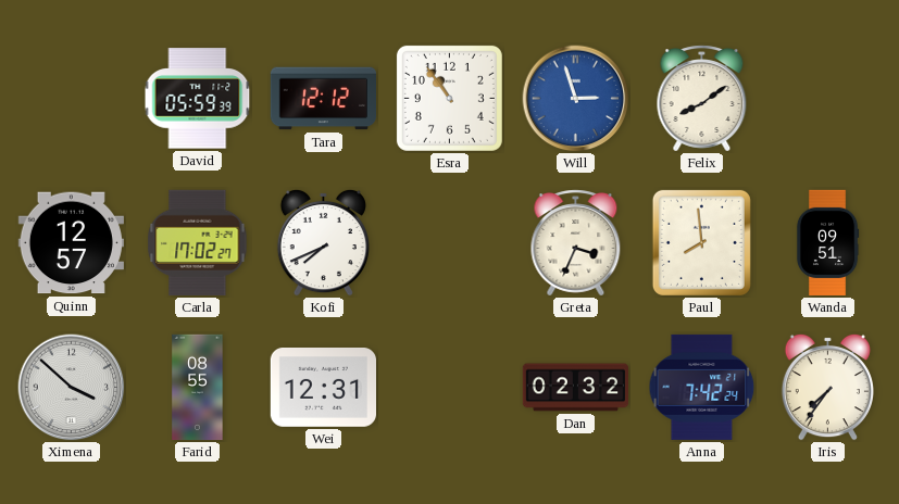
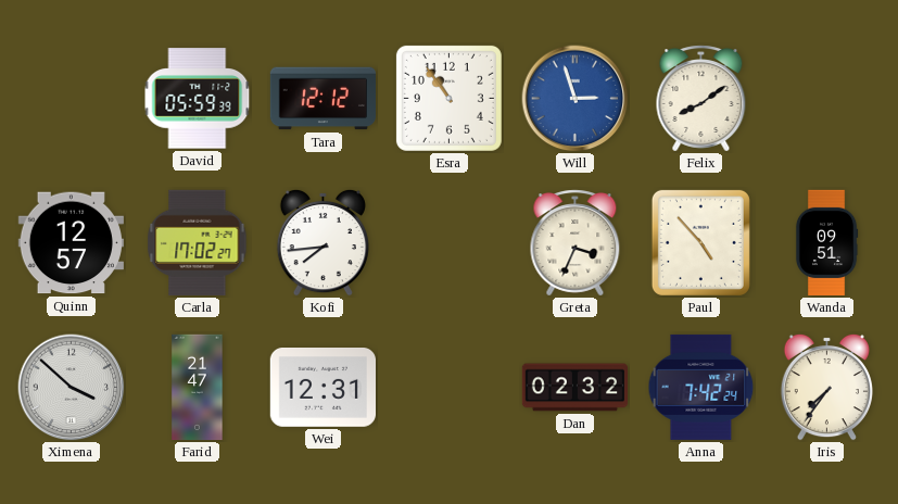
Kofi: 7:41 -> 7:44
Paul: 7:59 -> 4:53
Farid: 08:55 -> 21:47
